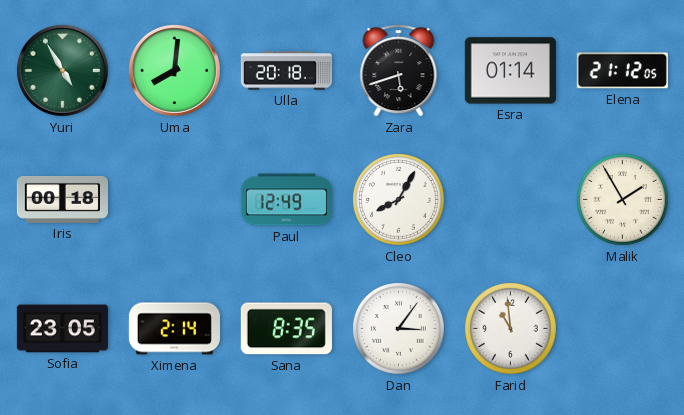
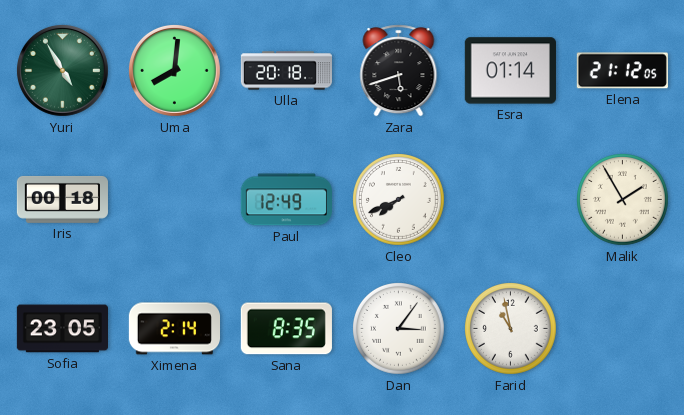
Cleo: 8:05 -> 7:41
Farid: 10:59 -> 10:58
